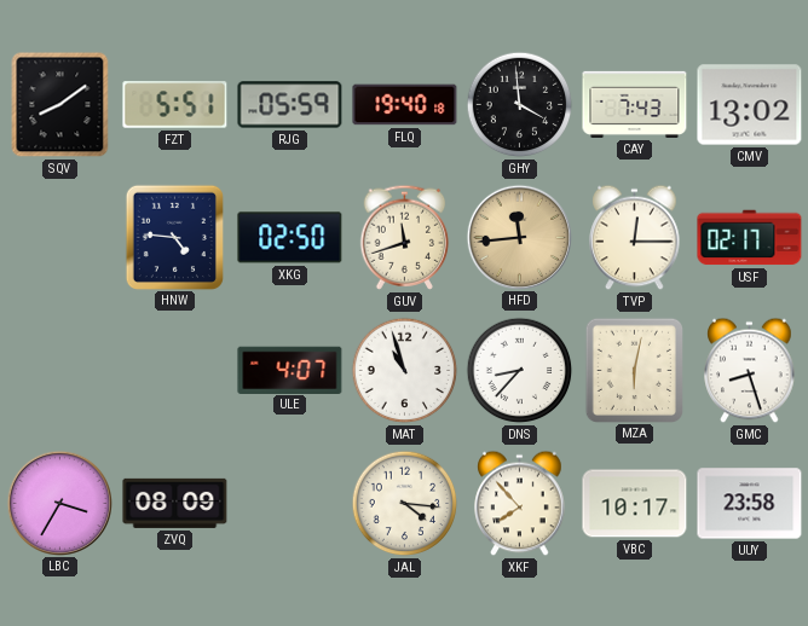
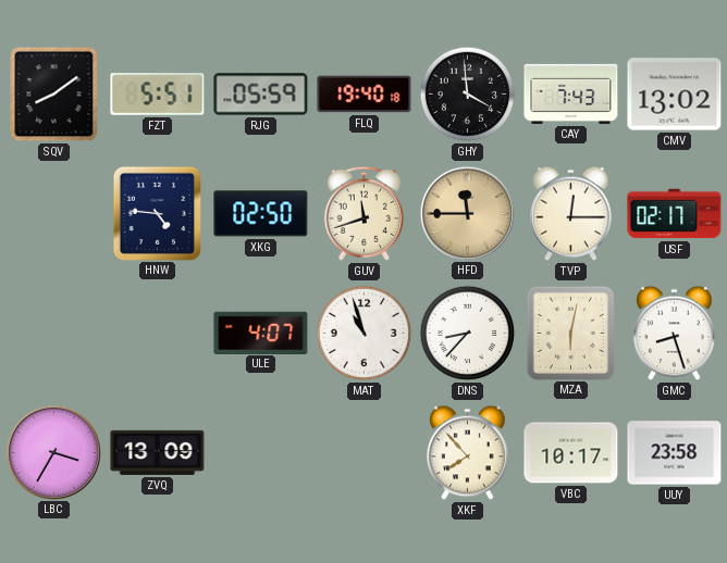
HFD: 11:44 -> 11:45
ZVQ: 08:09 -> 13:09
JAL: 4:16 -> none
